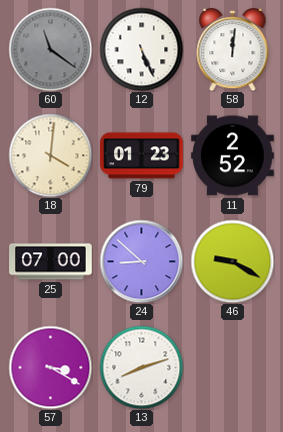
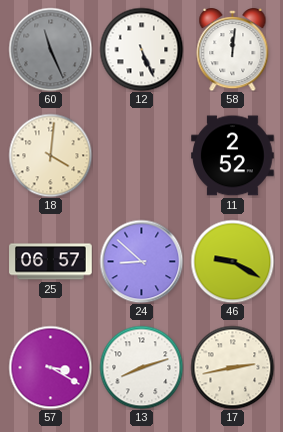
60: 11:21 -> 11:26
79: 01:23 -> none
25: 07:00 -> 06:57
17: none -> 2:43
